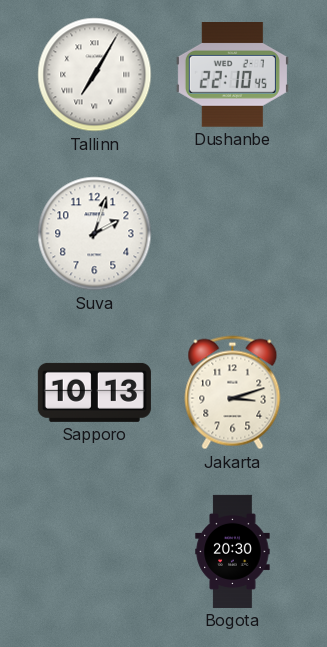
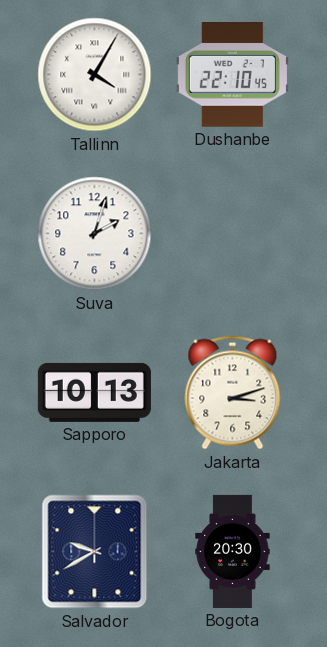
Tallinn: 7:05 -> 4:05
Salvador: none -> 9:40
